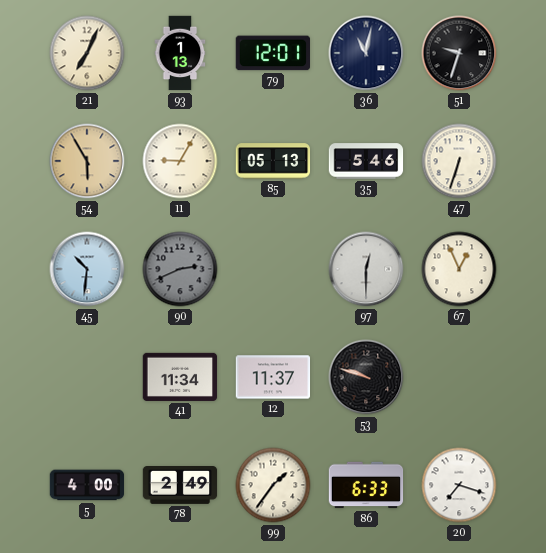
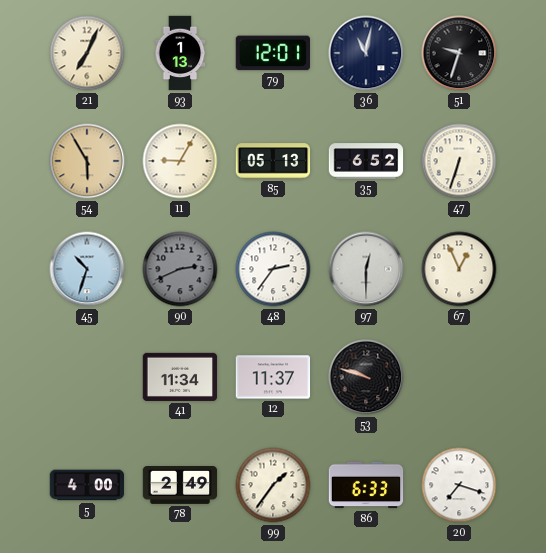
35: 5:46 -> 6:52
45: 10:31 -> 10:33
48: none -> 2:36
